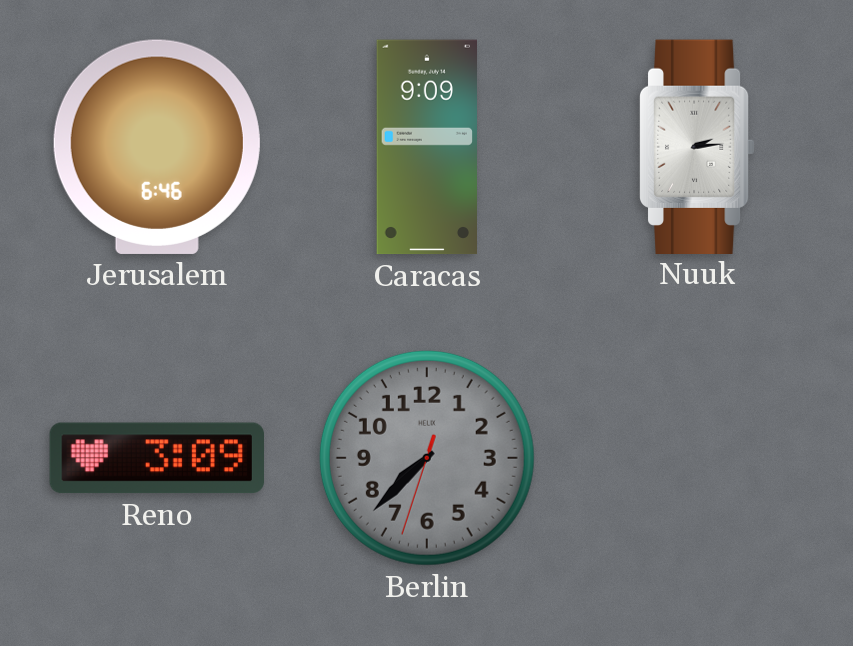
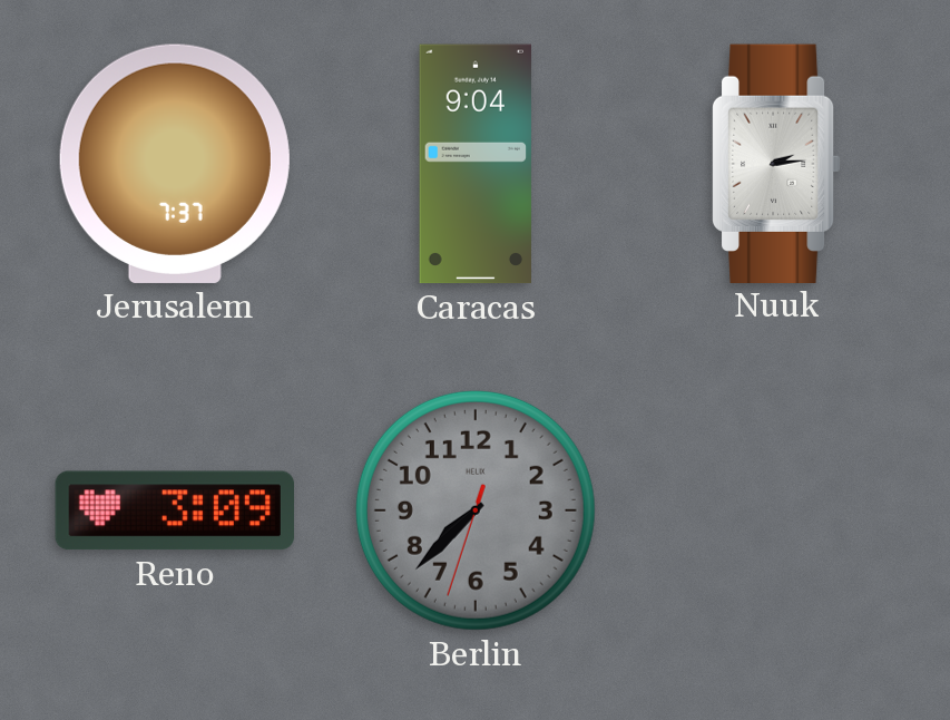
Jerusalem: 6:46 -> 7:37
Caracas: 9:09 -> 9:04
